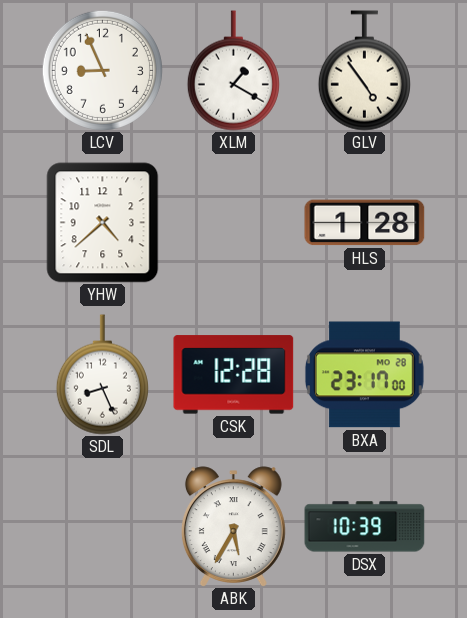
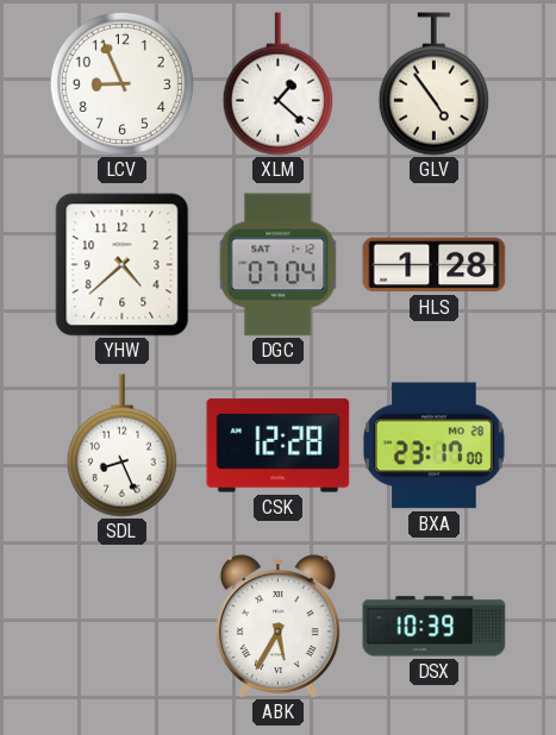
XLM: 1:20 -> 1:22
DGC: none -> 07:04
